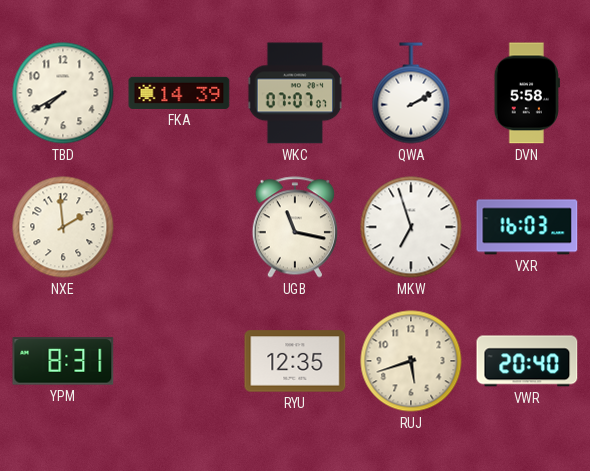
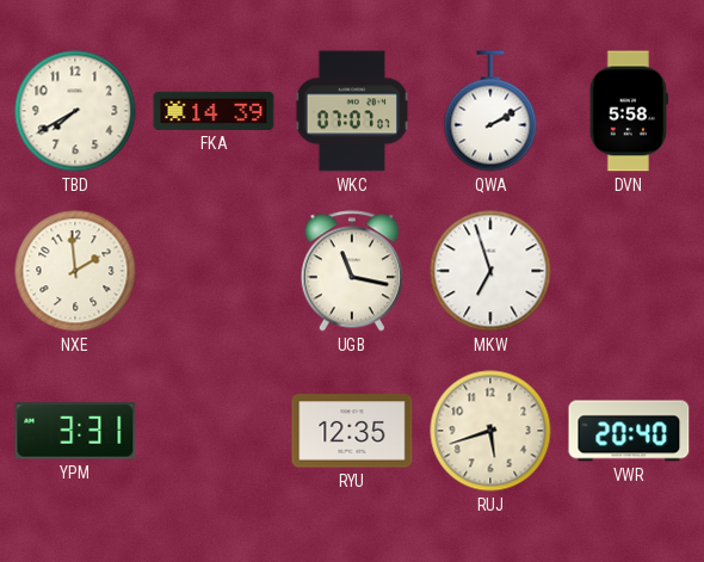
VXR: 16:03 -> none
YPM: 8:31 -> 3:31
